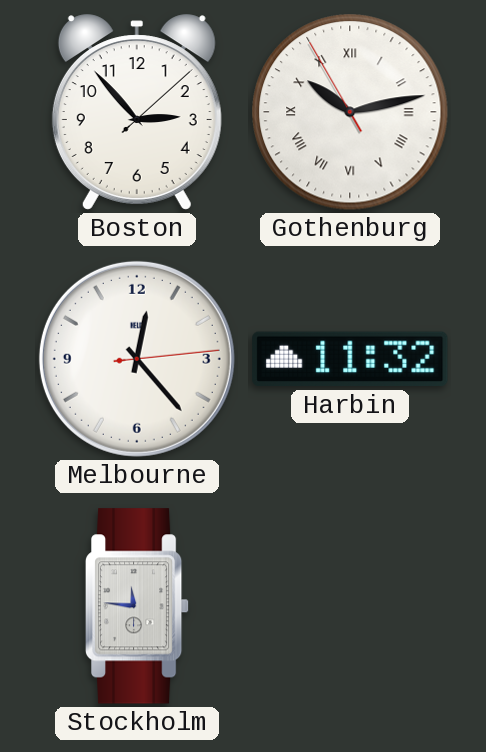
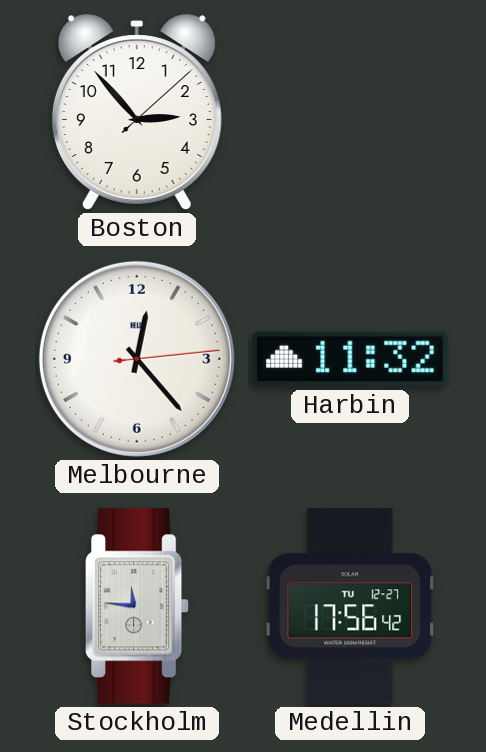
Gothenburg: 10:12 -> none
Medellin: none -> 17:56
